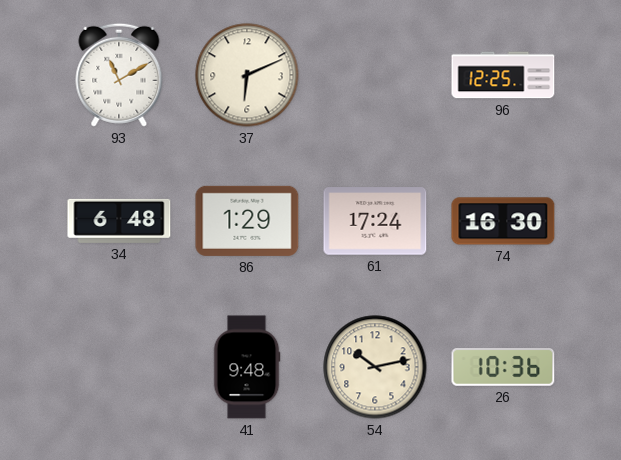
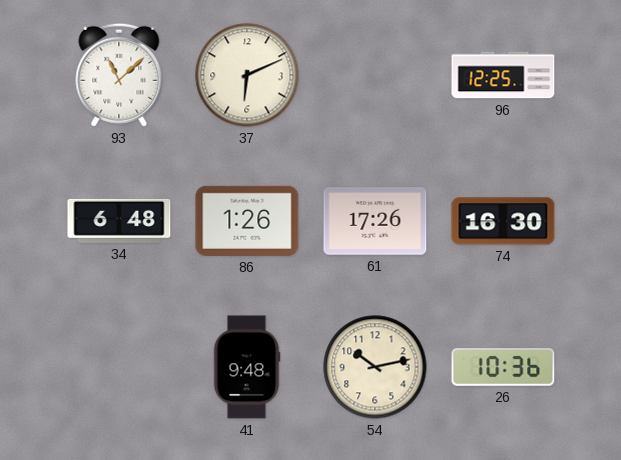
93: 11:10 -> 11:08
86: 1:29 -> 1:26
61: 17:24 -> 17:26
